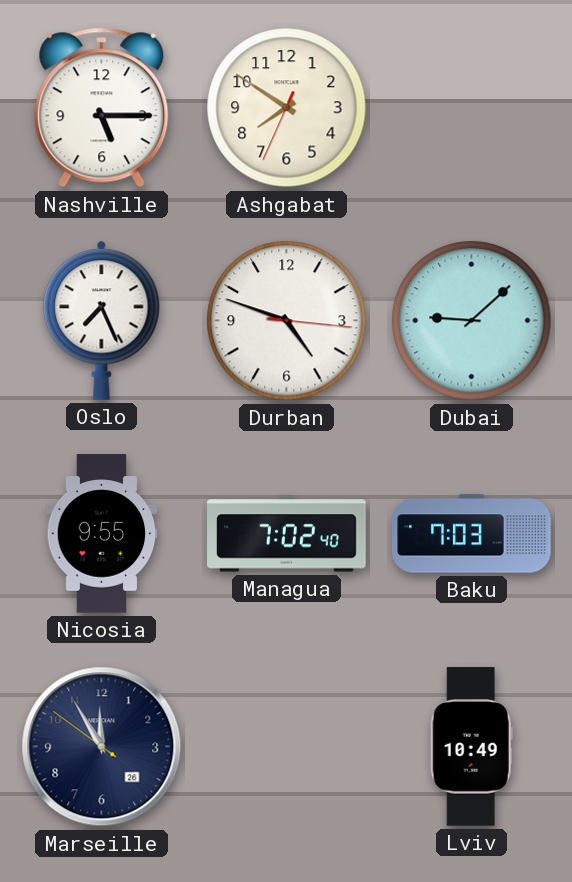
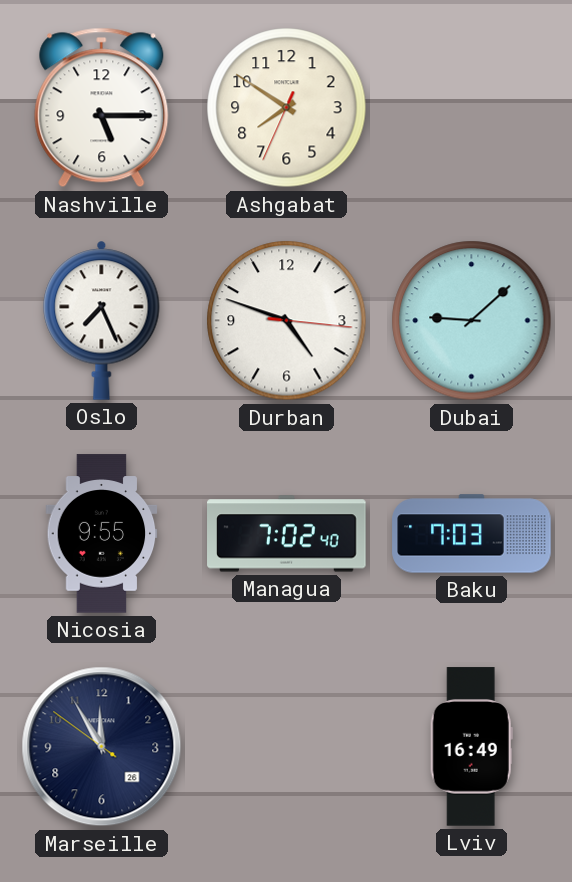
Lviv: 10:49 -> 16:49
